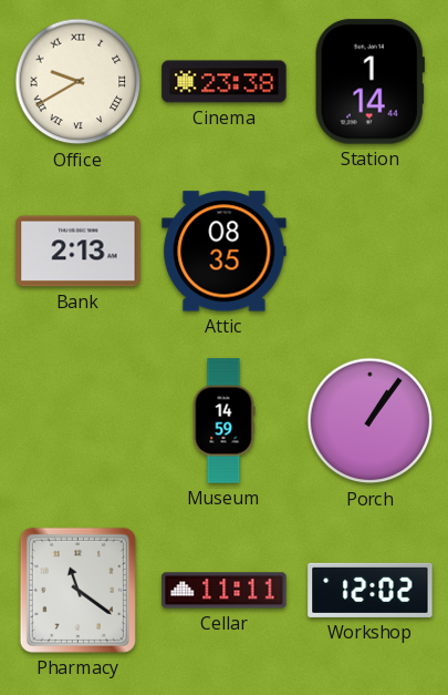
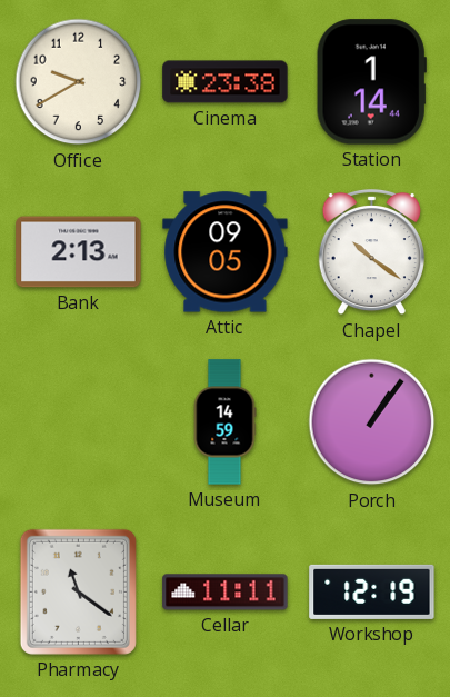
Office numerals: Roman -> Arabic
Attic: 08:35 -> 09:05
Chapel: none -> 10:21
Workshop: 12:02 -> 12:19
